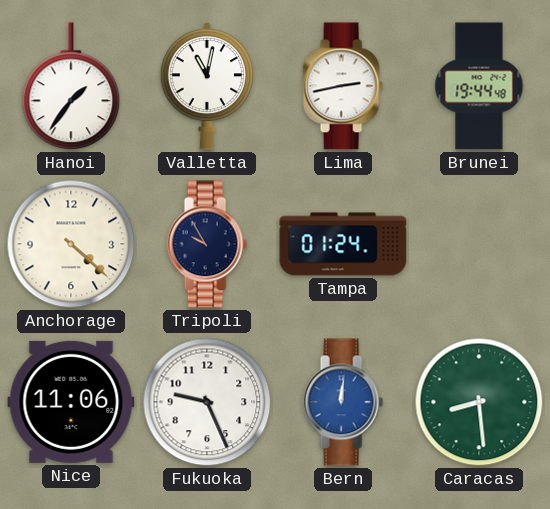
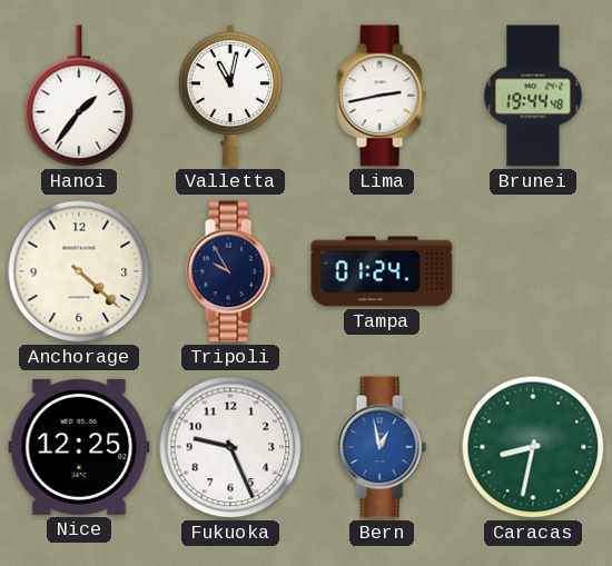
Nice: 11:06 -> 12:25
Bern: 12:01 -> 12:58
Caracas: 8:29 -> 8:32
